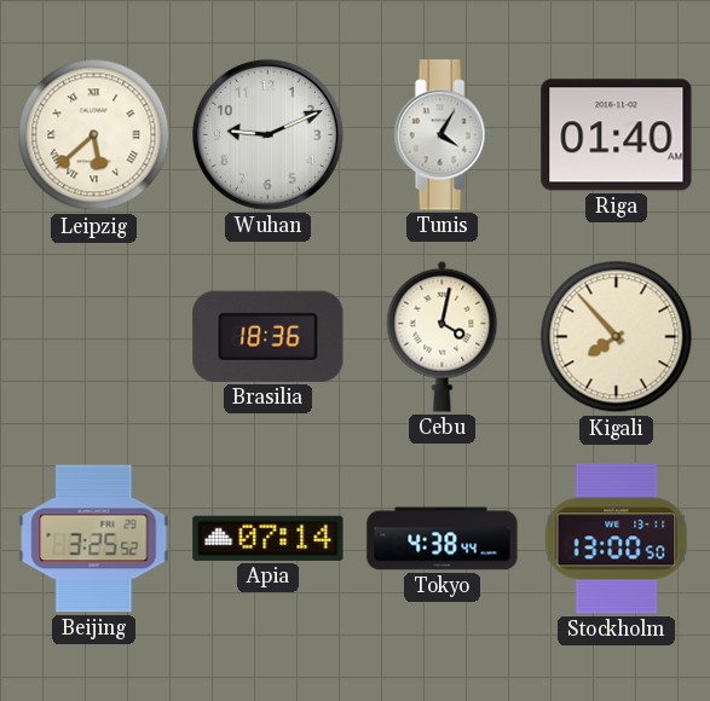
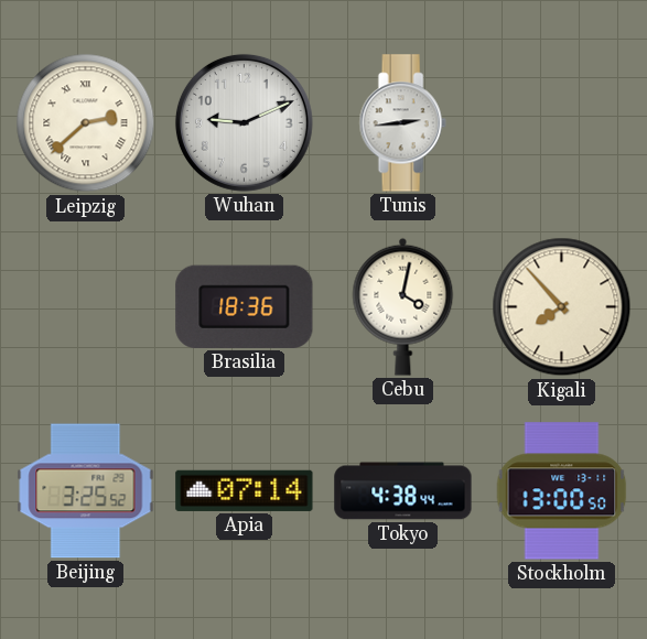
Leipzig: 5:38 -> 2:38
Tunis: 4:05 -> 2:44
Riga: 01:40 -> none
